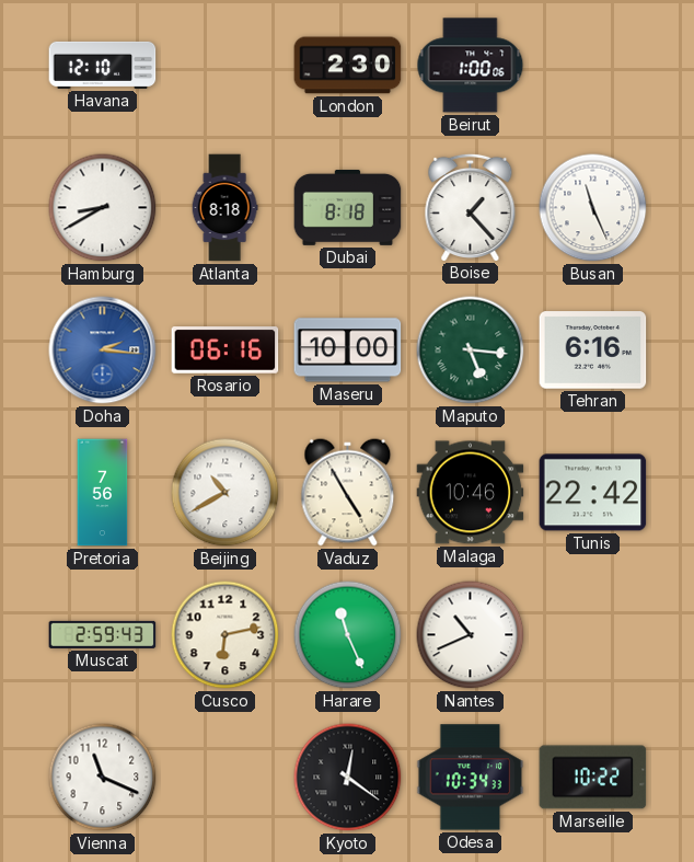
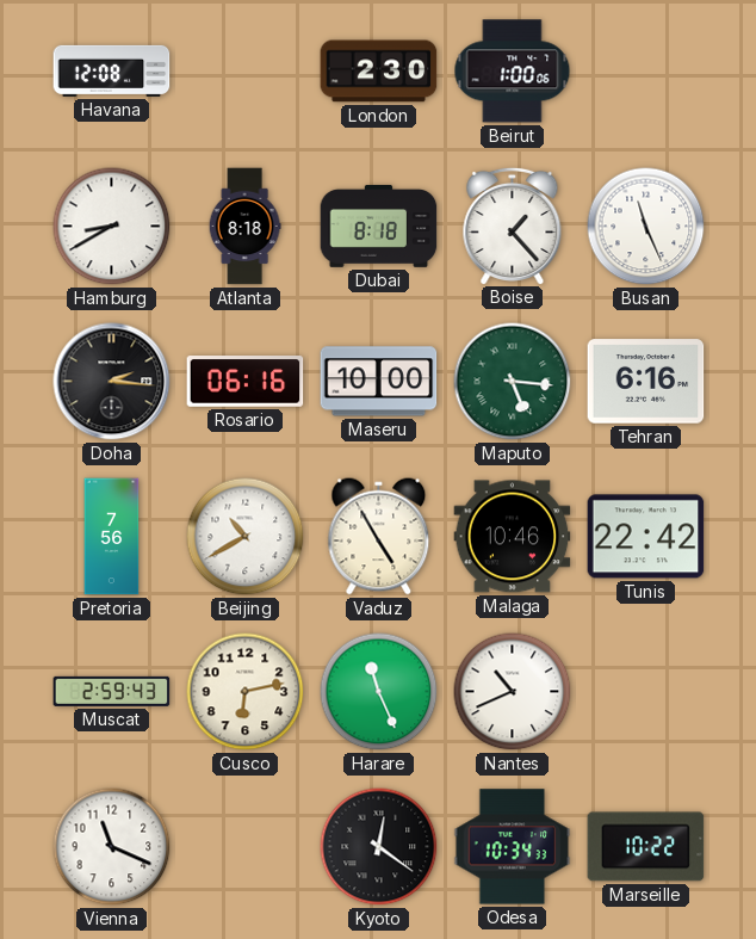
Havana: 12:10 -> 12:08
Doha dial: blue -> black
